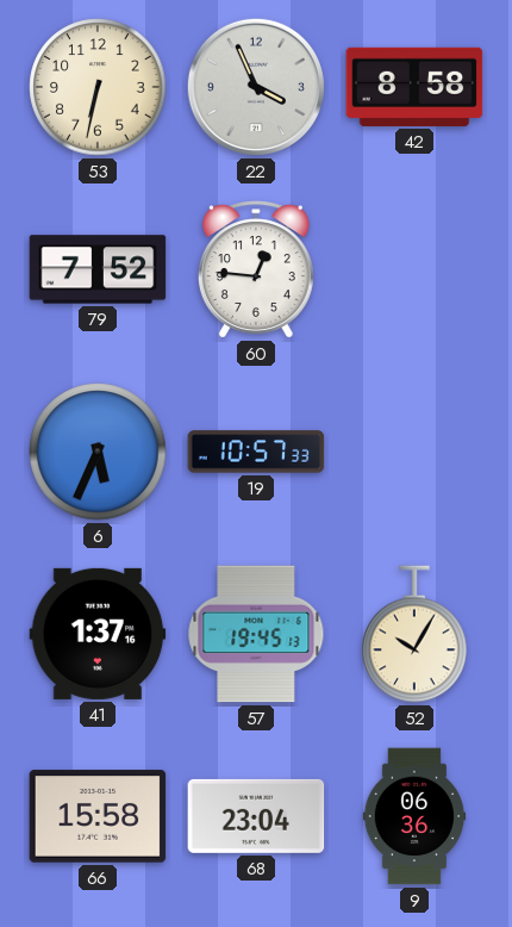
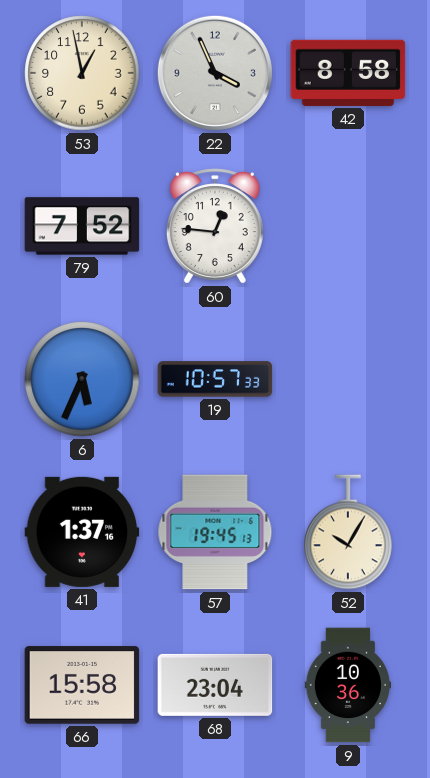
53: 6:32 -> 12:58
9: 06:36 -> 10:36
